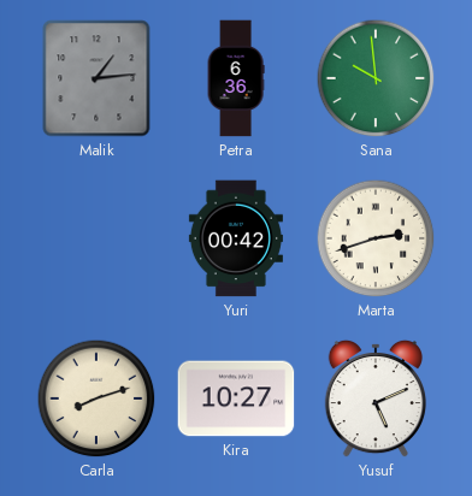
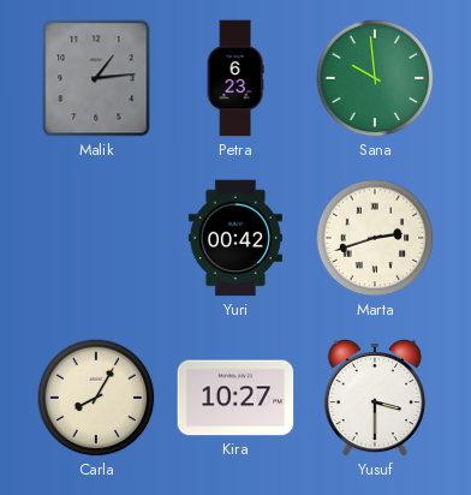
Petra: 6:36 -> 6:23
Carla: 8:12 -> 8:05
Yusuf: 5:11 -> 3:30
